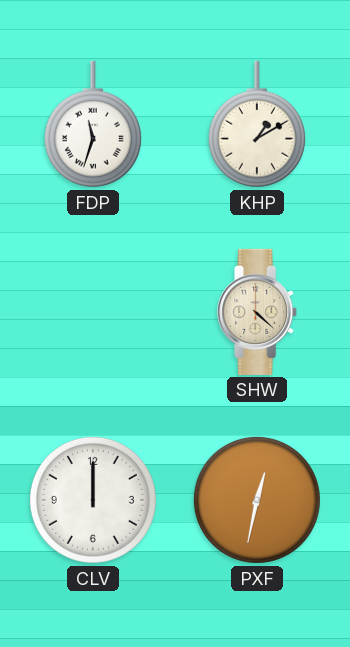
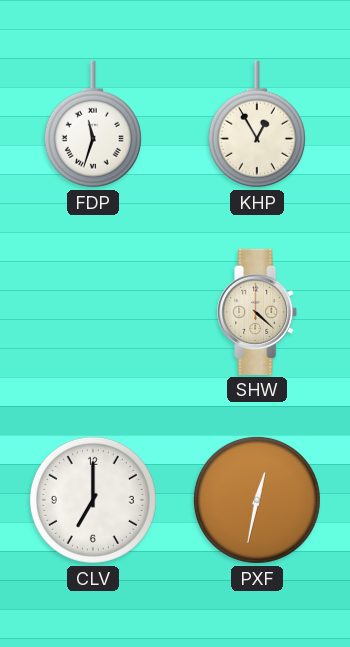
KHP: 1:10 -> 12:55
CLV: 12:00 -> 7:00
